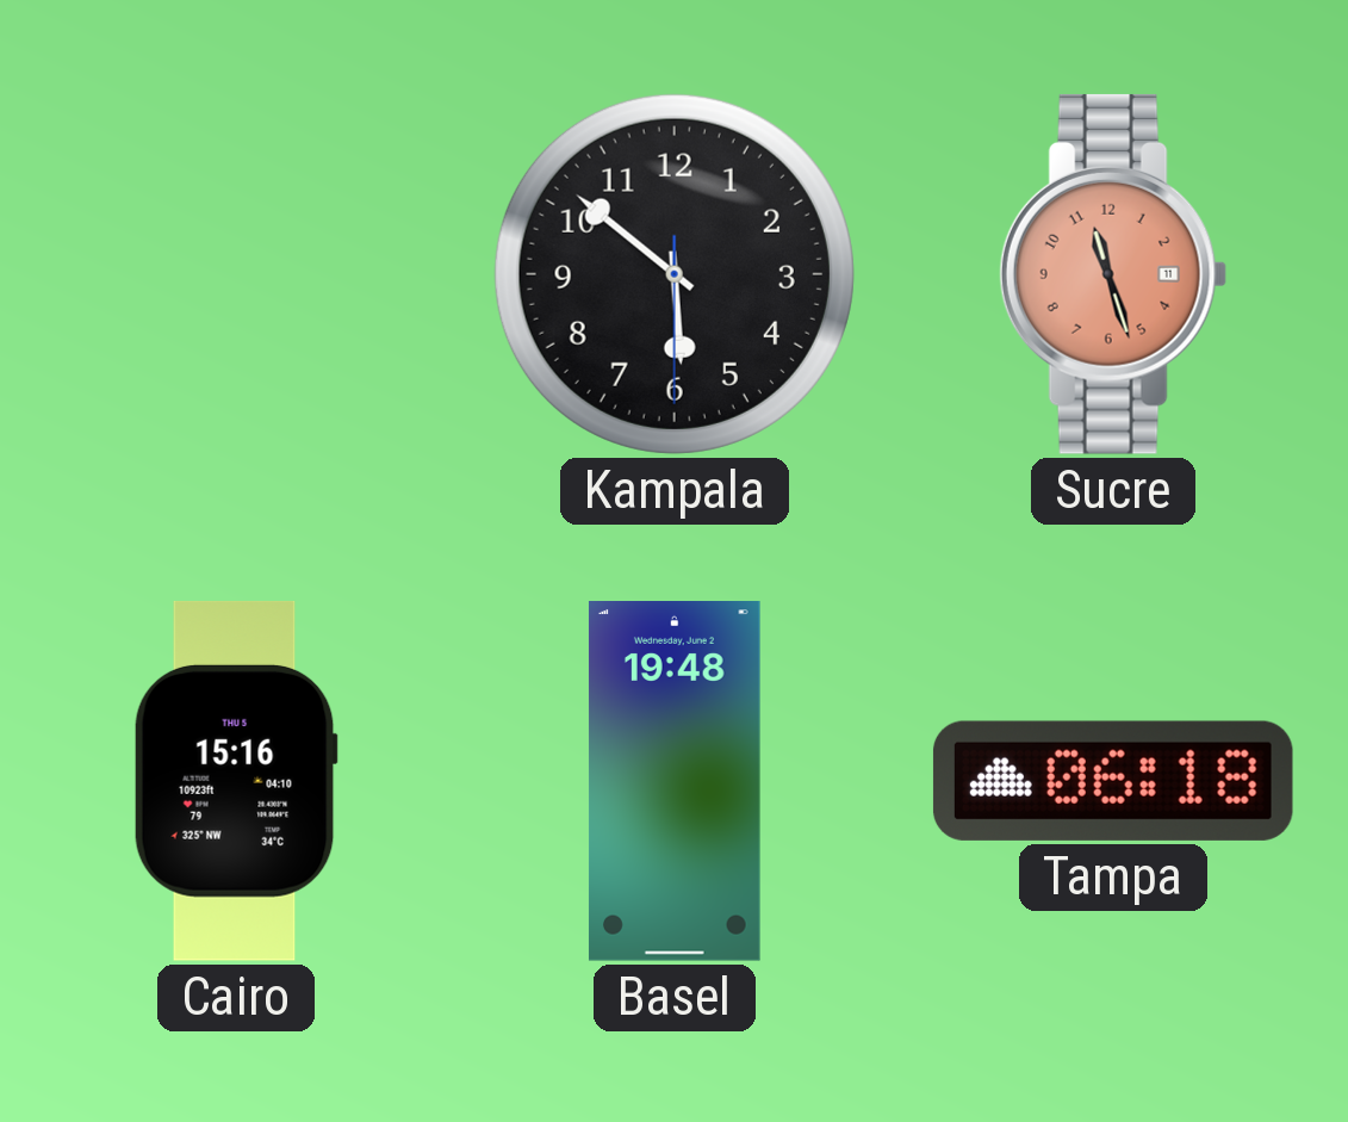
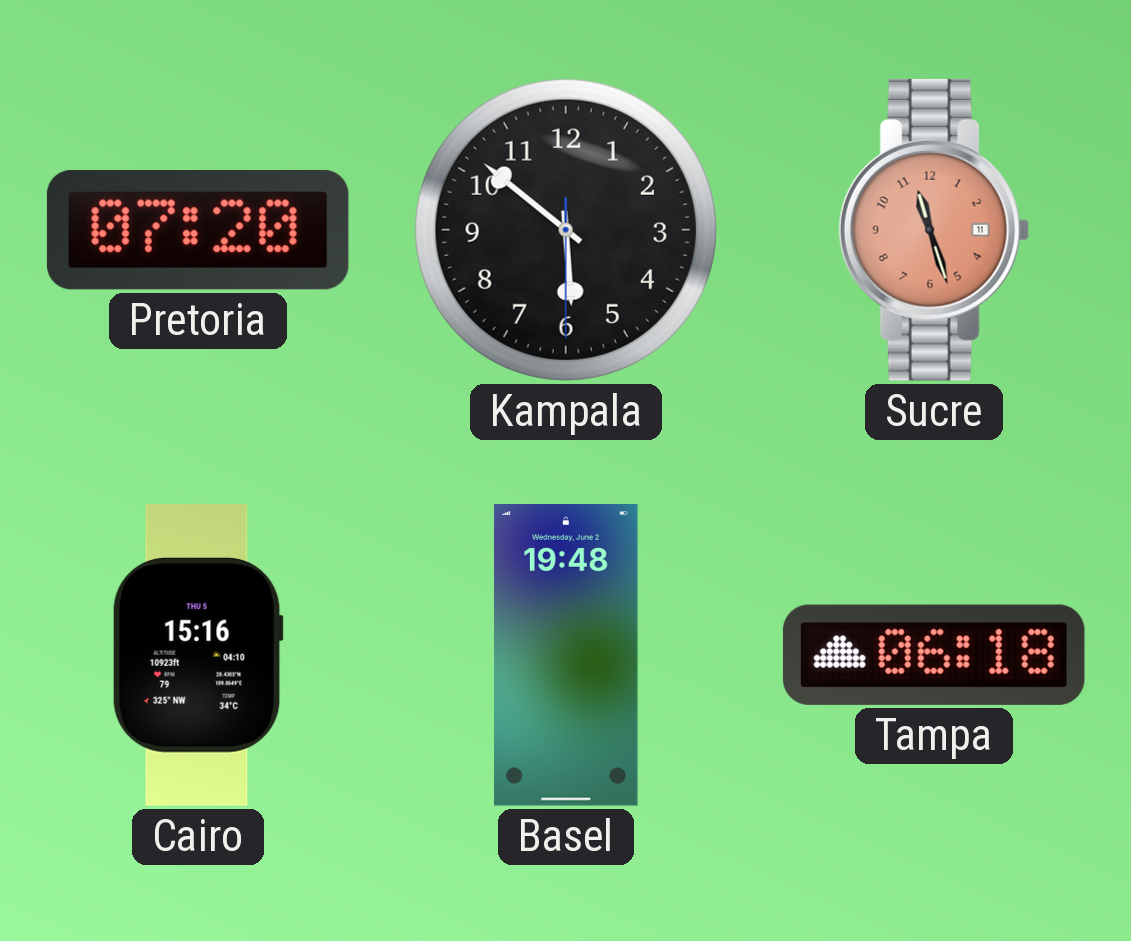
Pretoria: none -> 07:20
